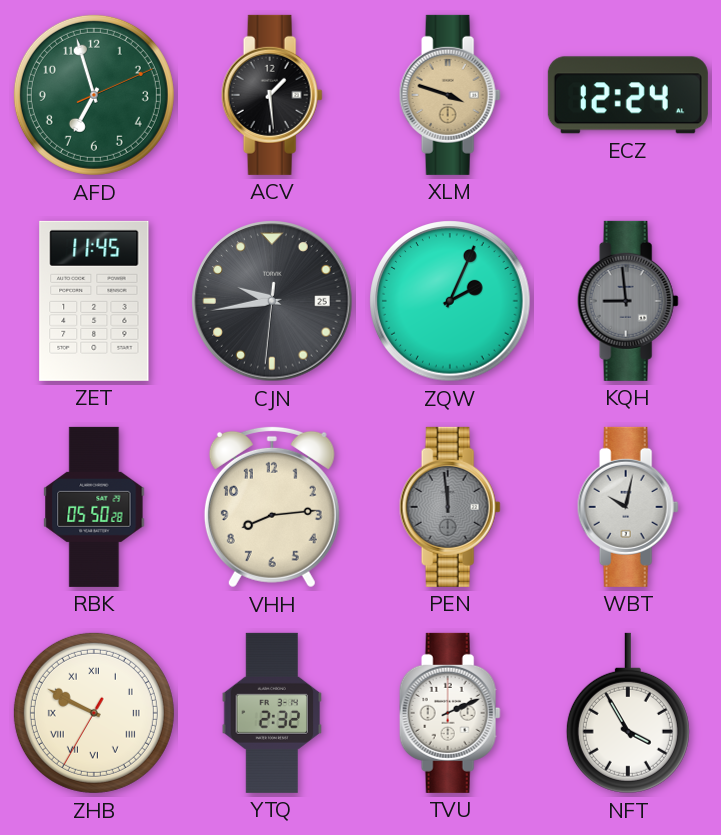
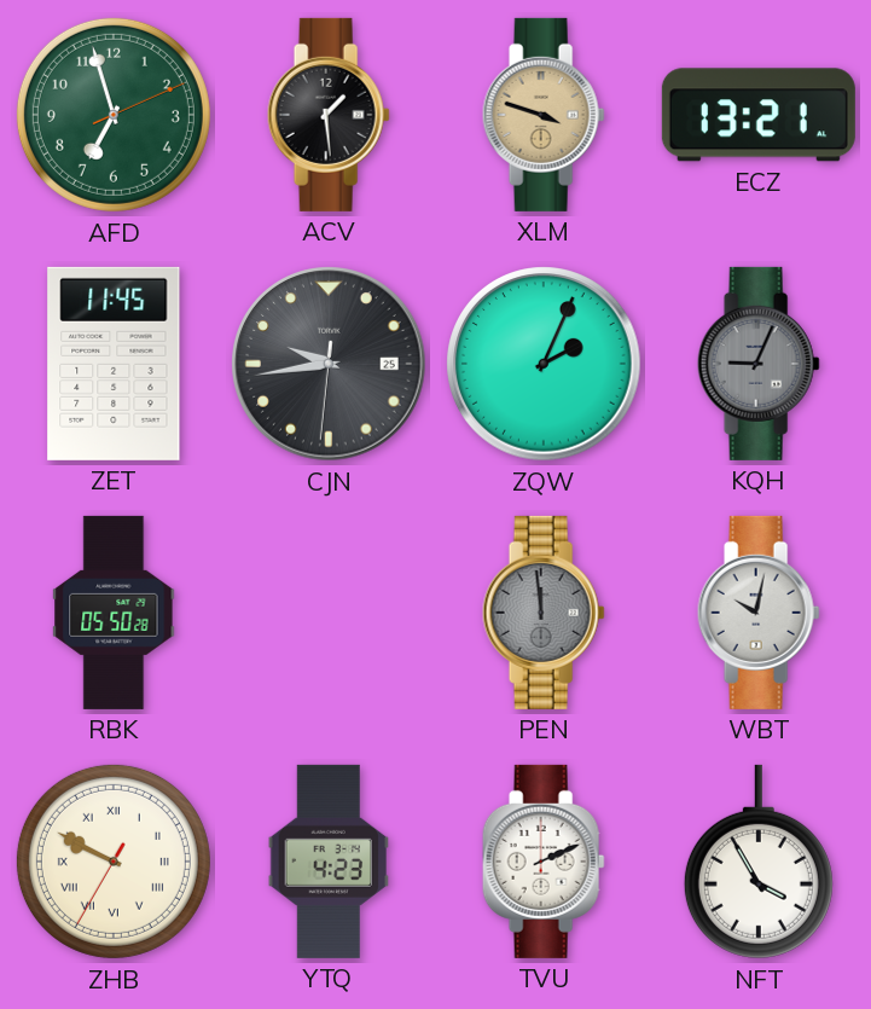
ECZ: 12:24 -> 13:21
KQH: 8:59 -> 9:04
VHH: 8:14 -> none
YTQ: 2:32 -> 4:23
